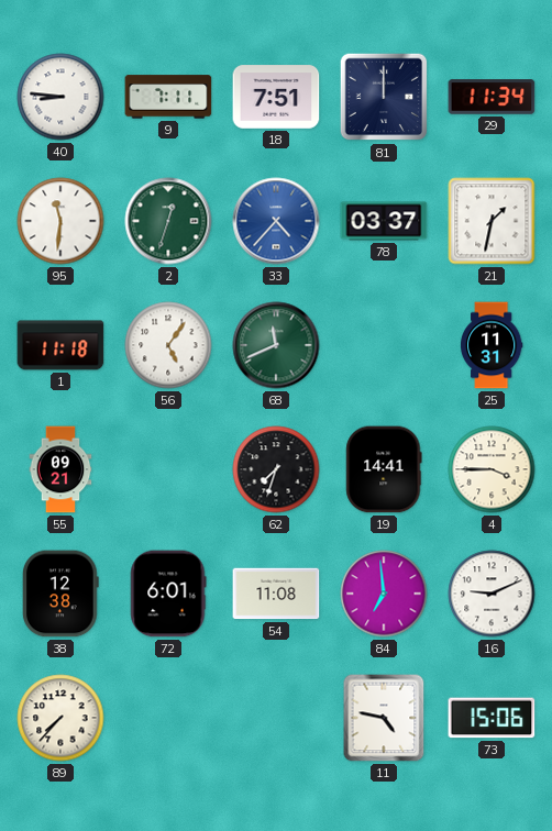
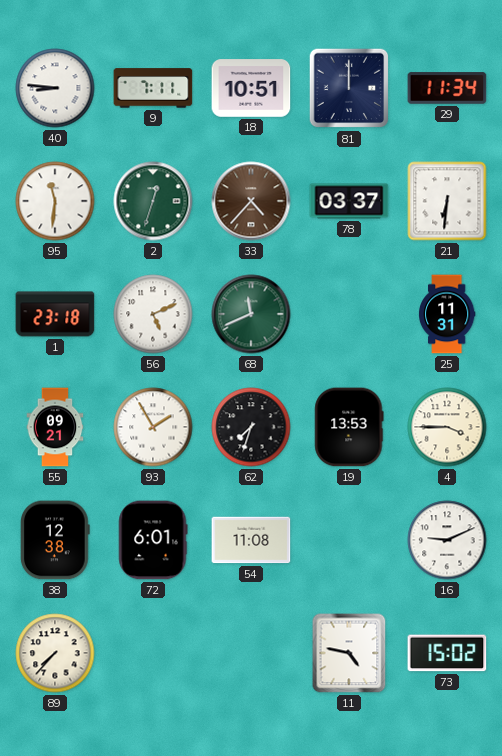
18: 7:51 -> 10:51
33 dial: blue -> brown
21: 1:32 -> 6:31
1: 11:18 -> 23:18
56: 5:06 -> 5:11
93: none -> 1:55
19: 14:41 -> 13:53
84: 6:59 -> none
73: 15:06 -> 15:02
